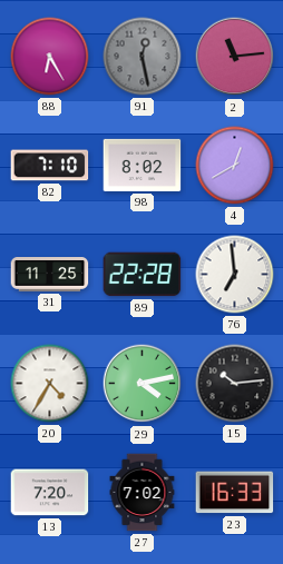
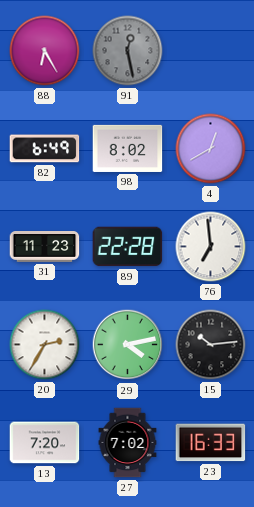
2: 11:14 -> none
82: 7:10 -> 6:49
31: 11:25 -> 11:23
20: 4:35 -> 2:35
